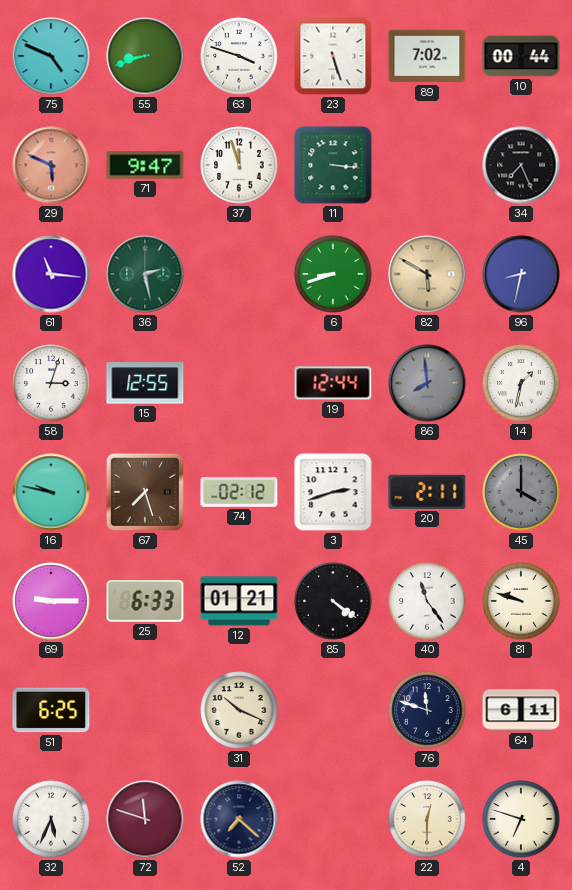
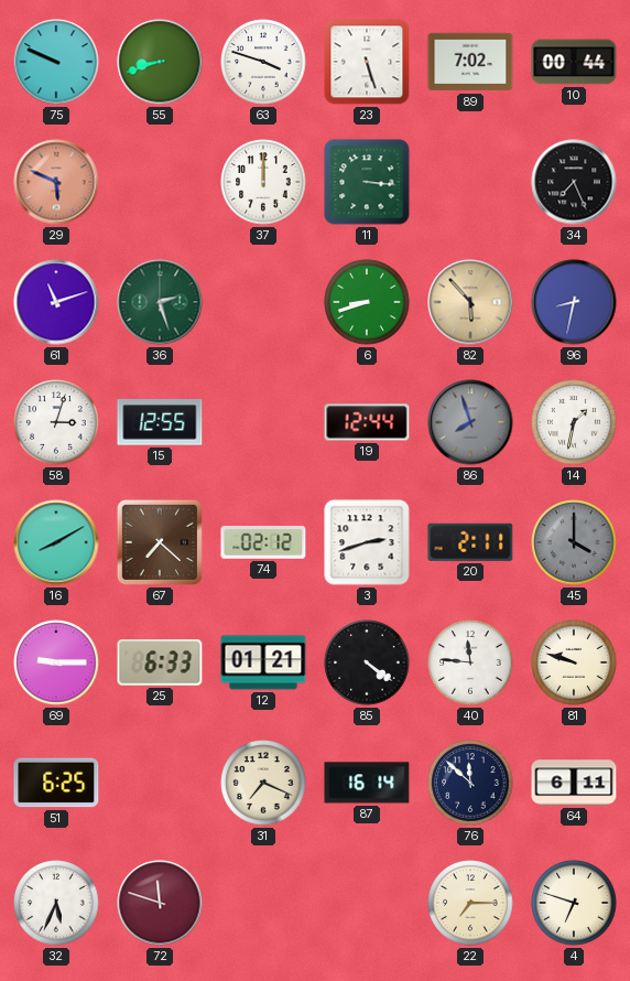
75: 4:49 -> 9:49
71: 9:47 -> none
37: 11:57 -> 12:00
61: 11:16 -> 11:12
36: 2:28 -> 2:27
82: 5:50 -> 5:53
86: 7:59 -> 7:57
16: 9:47 -> 8:10
67: 7:27 -> 7:22
40: 11:24 -> 11:46
31: 10:19 -> 7:19
87: none -> 16:14
76: 11:48 -> 11:52
52: 7:22 -> none
22: 12:30 -> 7:15
